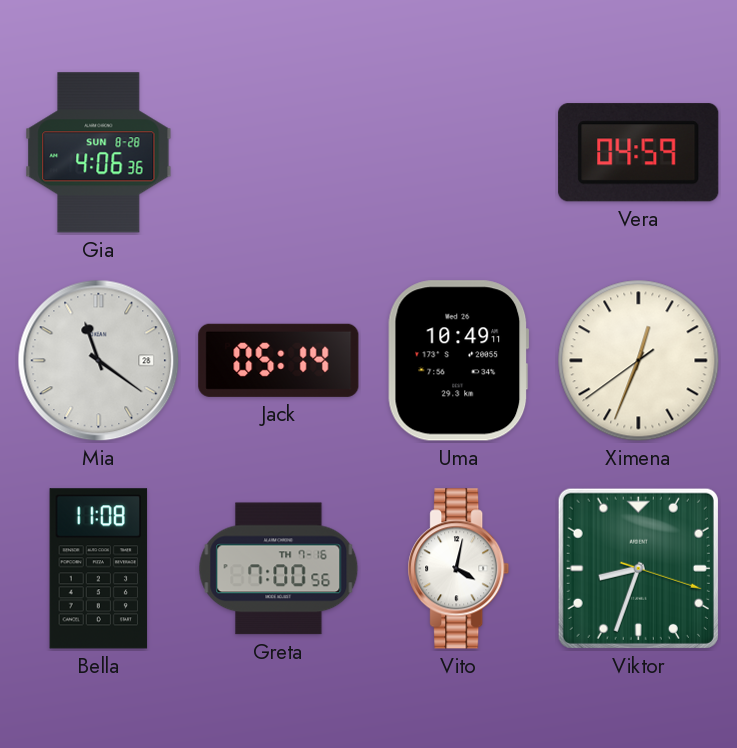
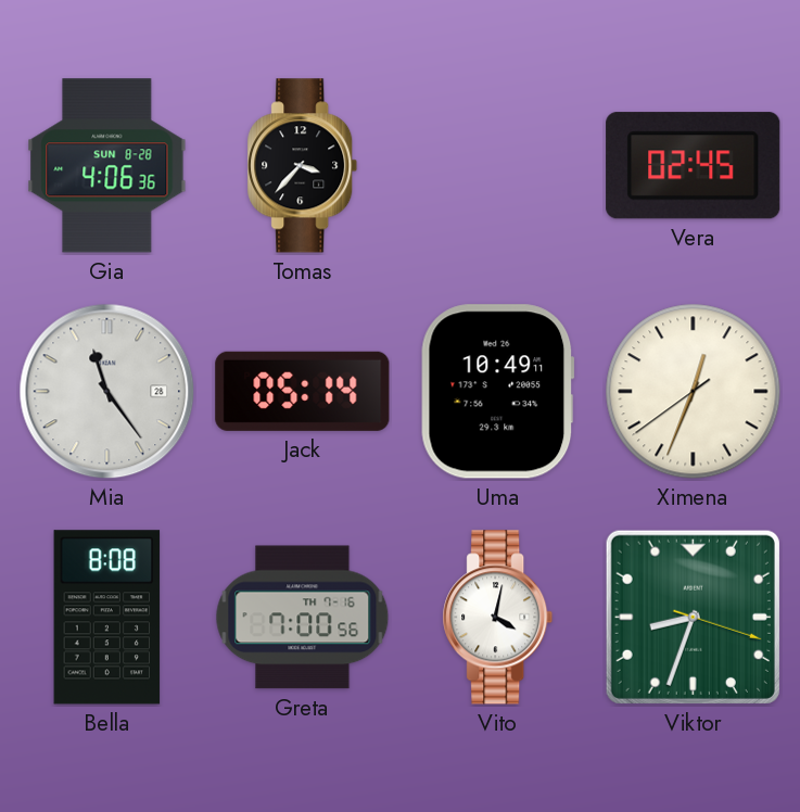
Tomas: none -> 3:37
Vera: 04:59 -> 02:45
Mia: 11:21 -> 11:24
Bella: 11:08 -> 8:08
